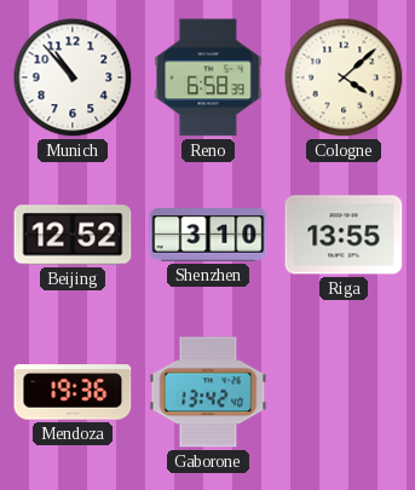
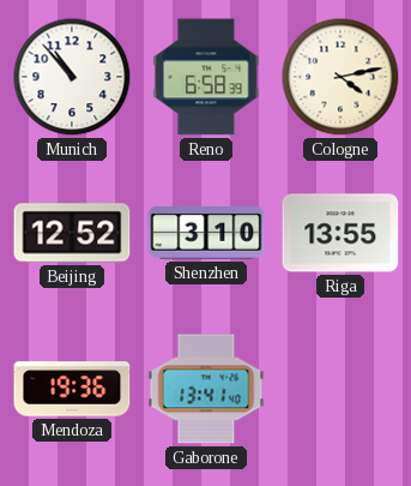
Cologne: 4:08 -> 4:13
Gaborone: 13:42 -> 13:41
